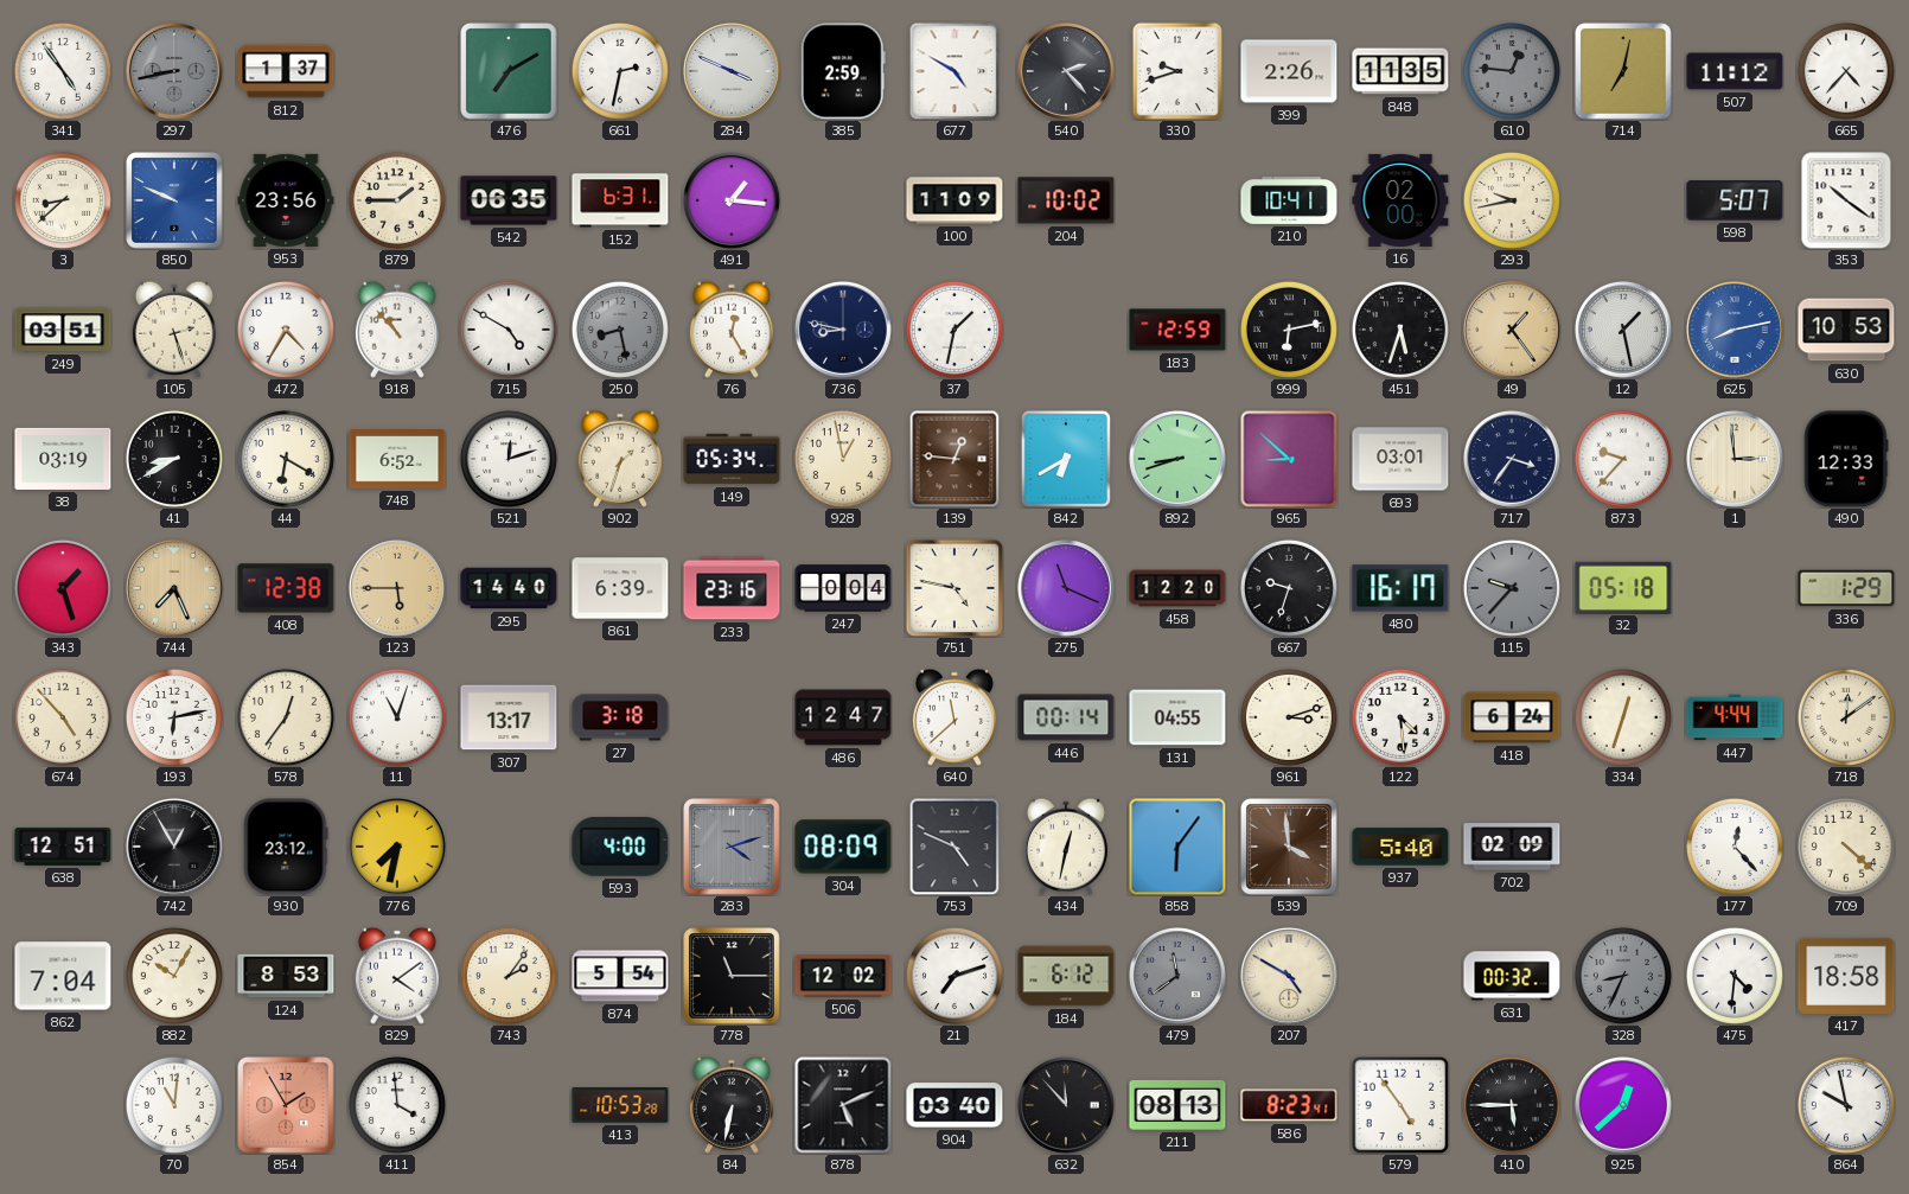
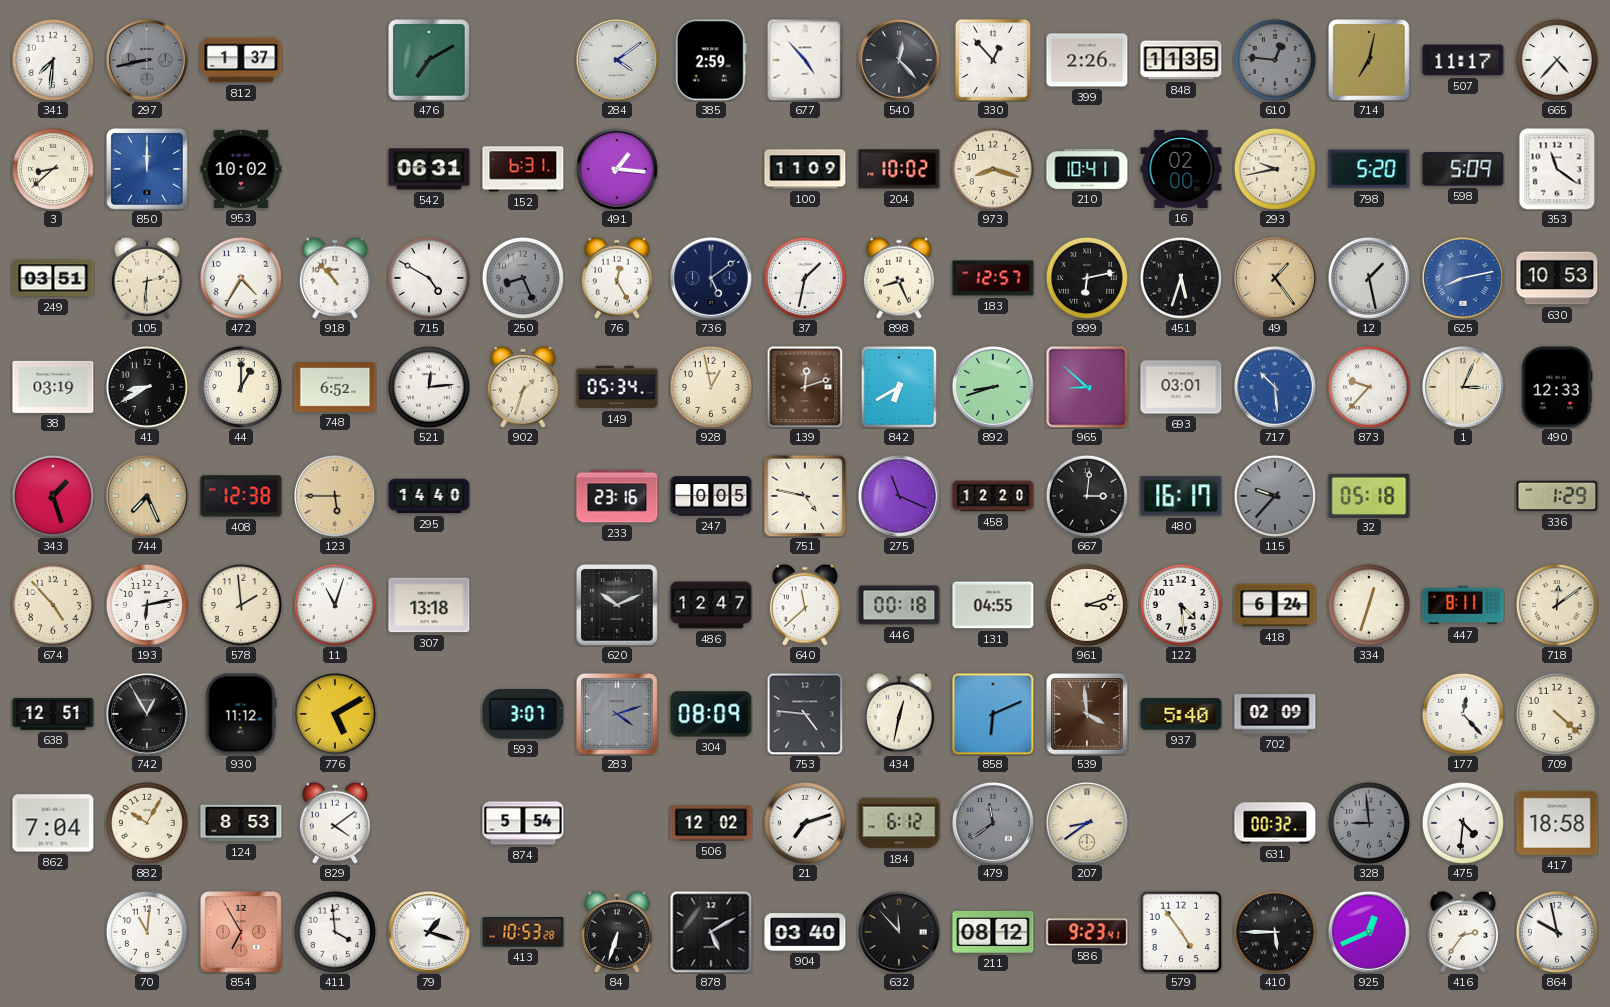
341: 4:54 -> 7:31
661: 2:32 -> none
284: 3:49 -> 4:09
677: 4:50 -> 4:53
540: 2:23 -> 12:23
330: 9:42 -> 12:53
507: 11:12 -> 11:17
850: 9:49 -> 12:00
953: 23:56 -> 10:02
879: 1:45 -> none
542: 06:35 -> 06:31
973: none -> 8:18
798: none -> 5:20
598: 5:07 -> 5:09
353: 10:21 -> 11:21
105: 2:27 -> 2:31
250: 8:28 -> 8:26
736: 8:47 -> 5:09
898: none -> 8:26
183: 12:59 -> 12:57
44: 6:20 -> 1:00
521: 12:12 -> 12:14
139: 12:46 -> 12:12
717: 3:36 -> 10:29
717 dial: navy -> blue
1: 2:59 -> 3:04
861: 6:39 -> none
247: 0:04 -> 0:05
667: 9:33 -> 3:01
578: 12:36 -> 1:59
307: 13:17 -> 13:18
27: 3:18 -> none
620: none -> 10:11
446: 00:14 -> 00:18
447: 4:44 -> 8:11
930: 23:12 -> 11:12
776: 7:32 -> 5:10
593: 4:00 -> 3:07
753: 4:49 -> 4:46
858: 6:06 -> 6:11
743: 2:06 -> none
778: 11:15 -> none
207: 4:50 -> 8:39
328: 8:34 -> 8:59
854: 1:55 -> 6:55
79: none -> 1:18
84: 6:32 -> 6:33
878: 5:11 -> 5:10
211: 08:13 -> 08:12
586: 8:23 -> 9:23
925: 12:38 -> 12:41
416: none -> 2:36
